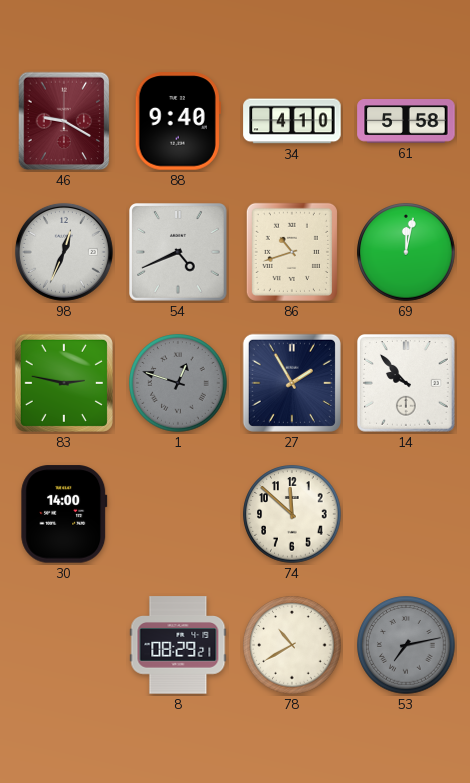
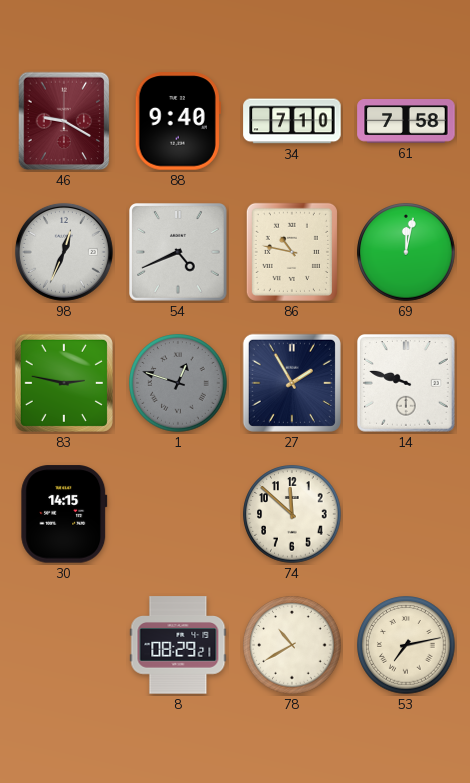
34: 4:10 -> 7:10
61: 5:58 -> 7:58
86: 10:42 -> 10:47
14: 9:53 -> 9:48
30: 14:00 -> 14:15
53 dial: grey -> cream
